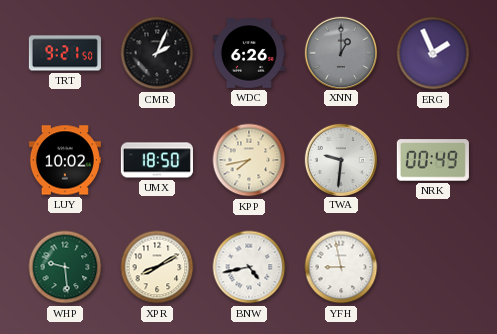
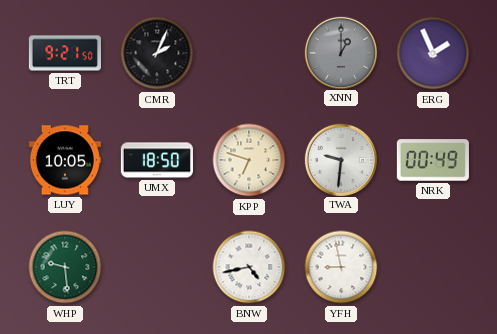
WDC: 6:26 -> none
LUY: 10:02 -> 10:05
KPP: 7:43 -> 6:48
XPR: 8:10 -> none
